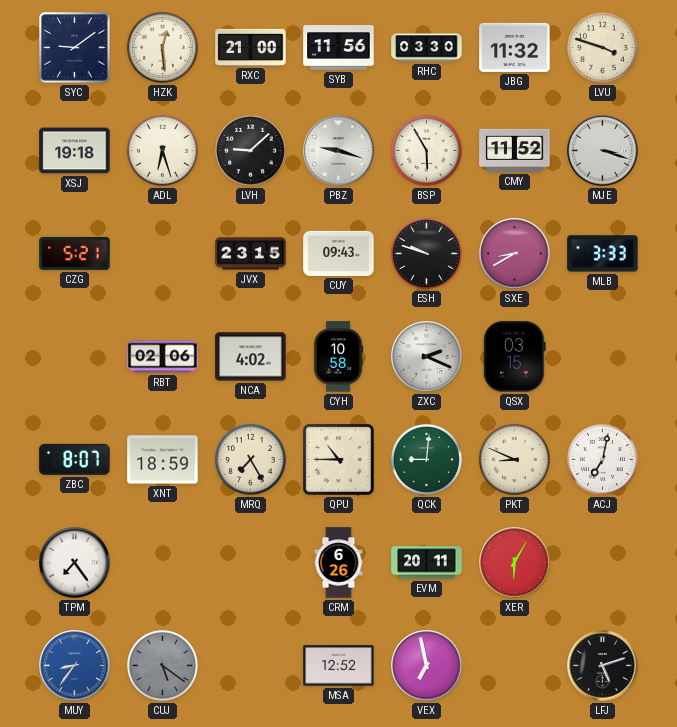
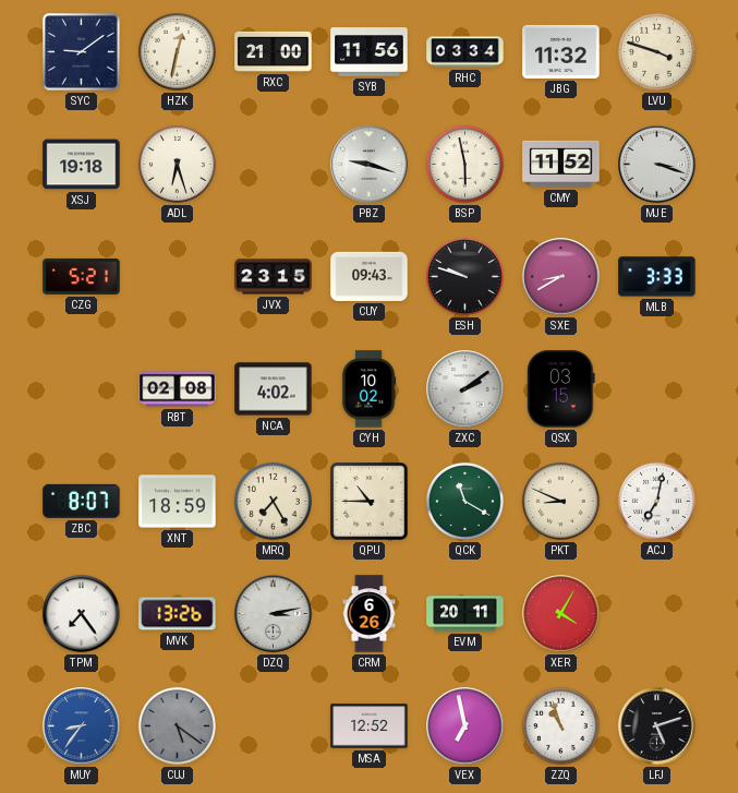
HZK: 12:29 -> 12:32
RHC: 03:30 -> 03:34
LVH: 9:08 -> none
BSP: 5:55 -> 5:58
RBT: 02:06 -> 02:08
CYH: 10:58 -> 10:02
ZXC: 2:19 -> 2:09
QCK: 9:01 -> 11:20
MVK: none -> 13:26
DZQ: none -> 3:13
XER: 6:05 -> 4:05
ZZQ: none -> 10:57
